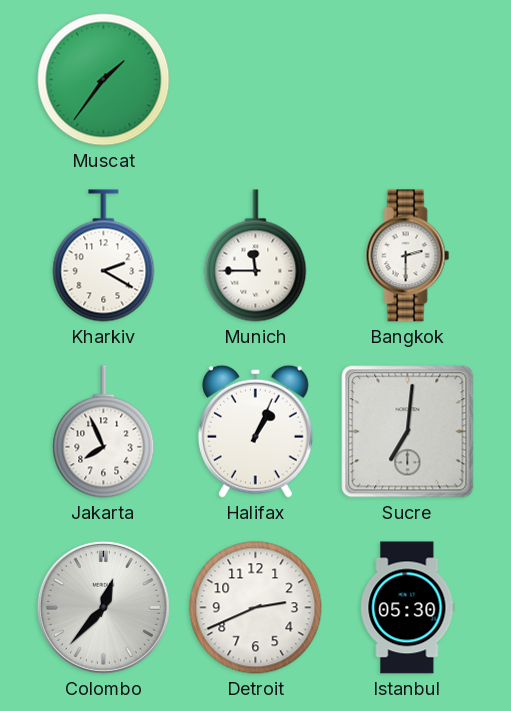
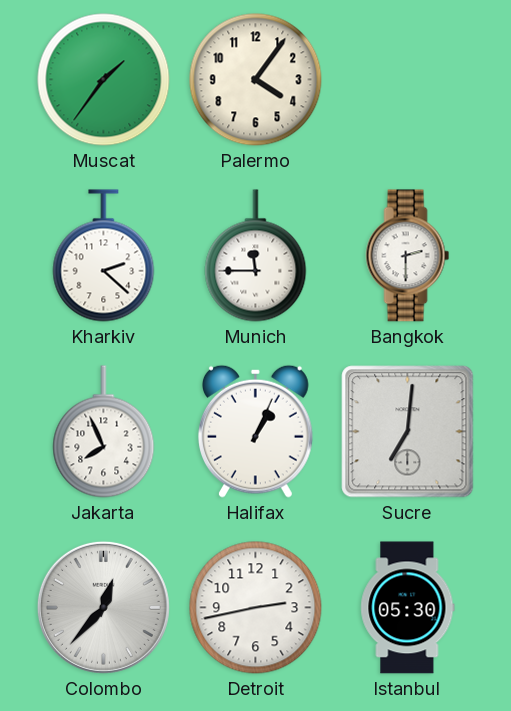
Palermo: none -> 4:06
Kharkiv: 2:20 -> 2:22
Detroit: 2:41 -> 2:43
